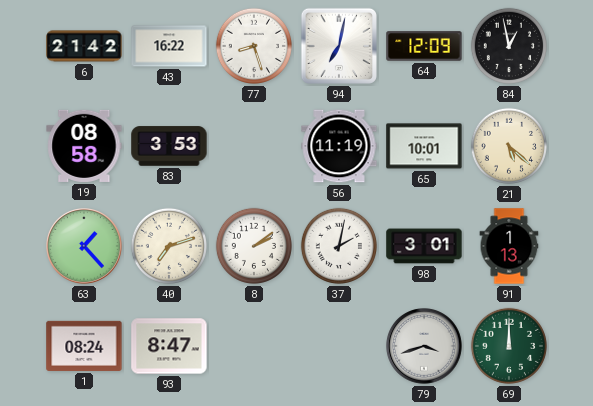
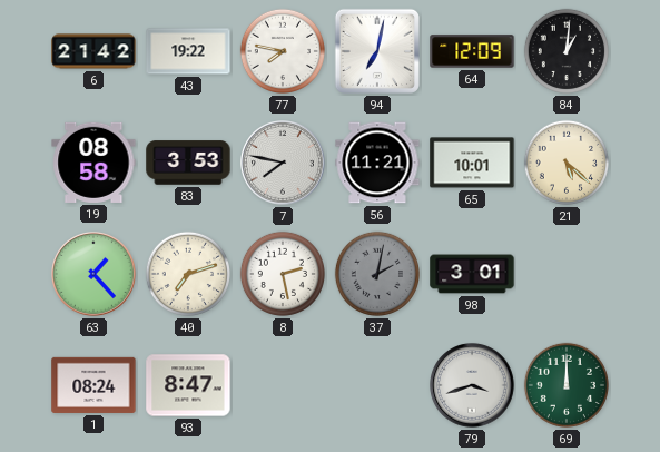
43: 16:22 -> 19:22
77: 8:27 -> 7:47
84: 12:58 -> 1:01
7: none -> 7:47
56: 11:19 -> 11:21
8: 2:09 -> 2:28
37 dial: white -> grey
91: 1:13 -> none
